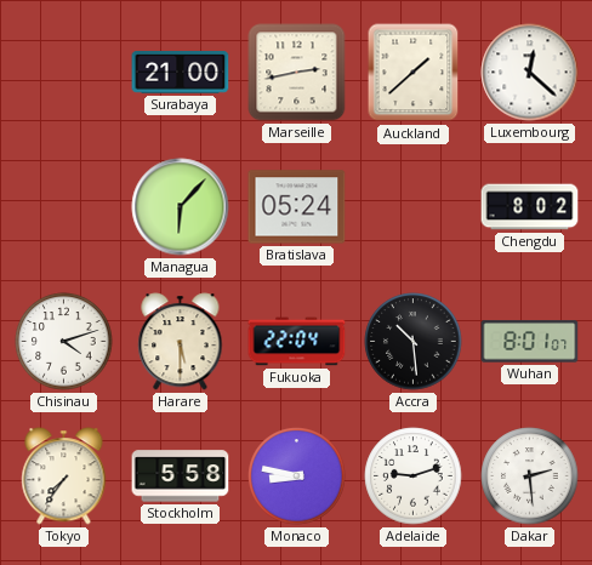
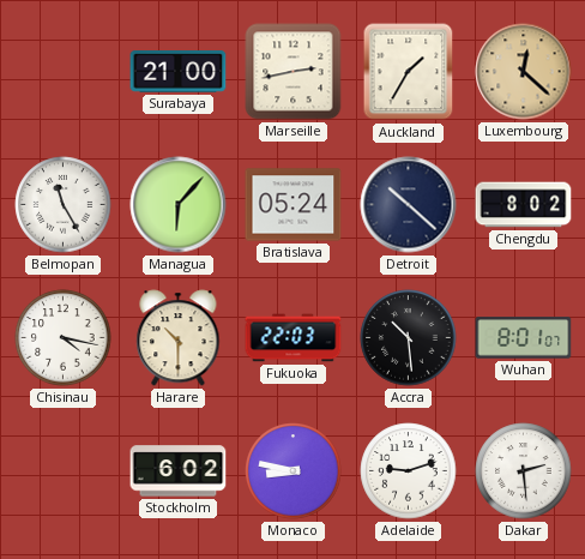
Auckland: 1:38 -> 1:35
Luxembourg dial: white -> champagne
Belmopan: none -> 11:25
Detroit: none -> 10:22
Chisinau: 4:12 -> 4:17
Harare: 5:30 -> 10:30
Fukuoka: 22:04 -> 22:03
Tokyo: 7:36 -> none
Stockholm: 5:58 -> 6:02
